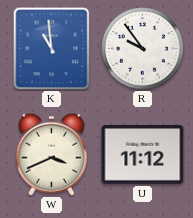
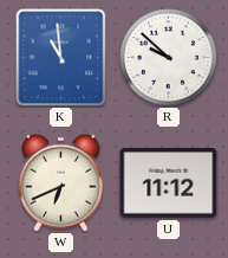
R: 9:54 -> 9:52
W: 3:41 -> 6:41
